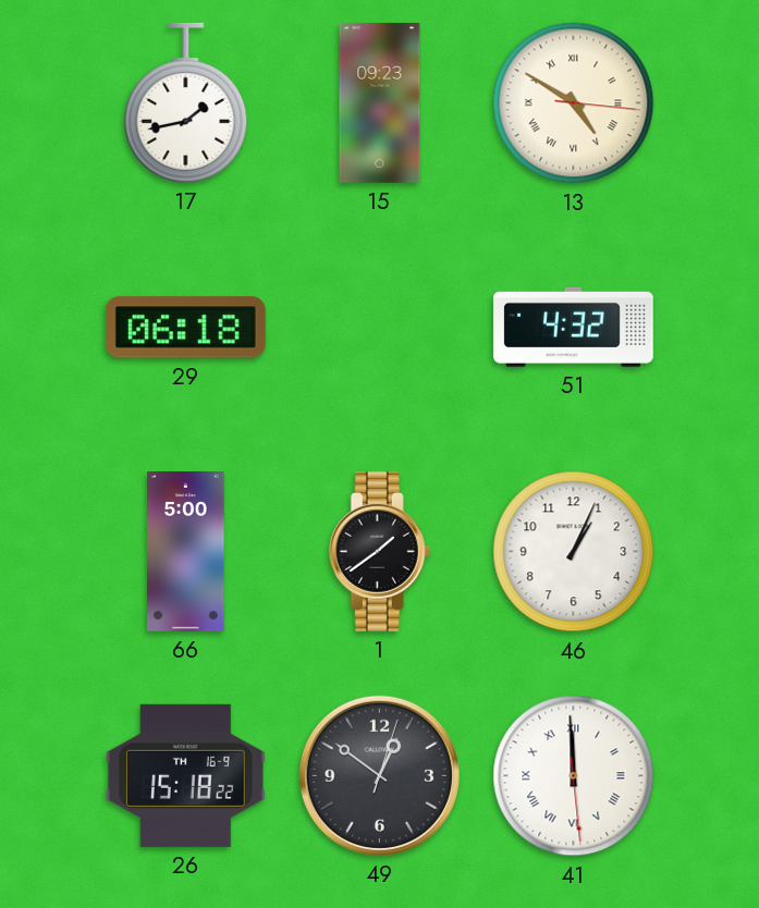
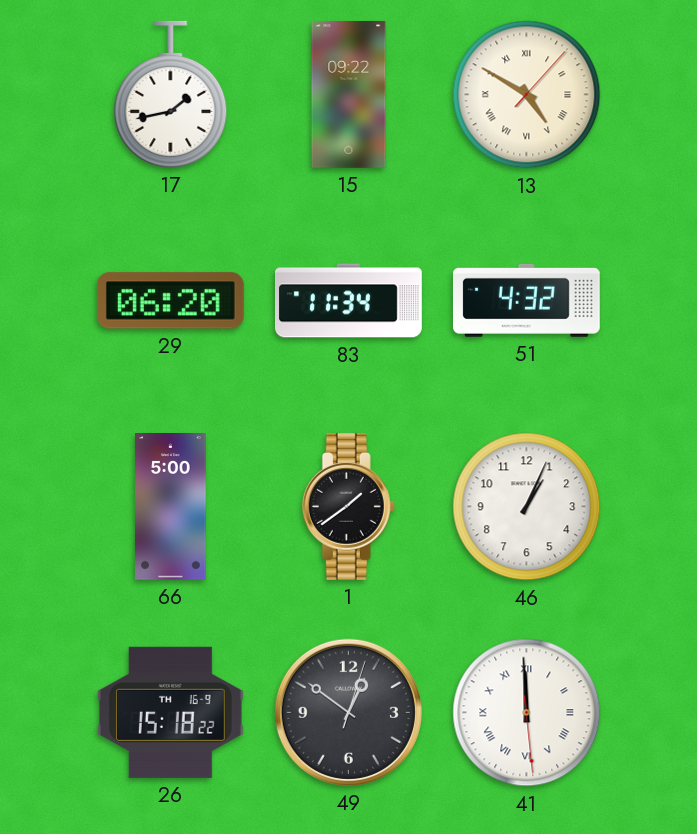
15: 09:23 -> 09:22
13: 4:50:16 -> 4:50:07
29: 06:18 -> 06:20
83: none -> 11:34
